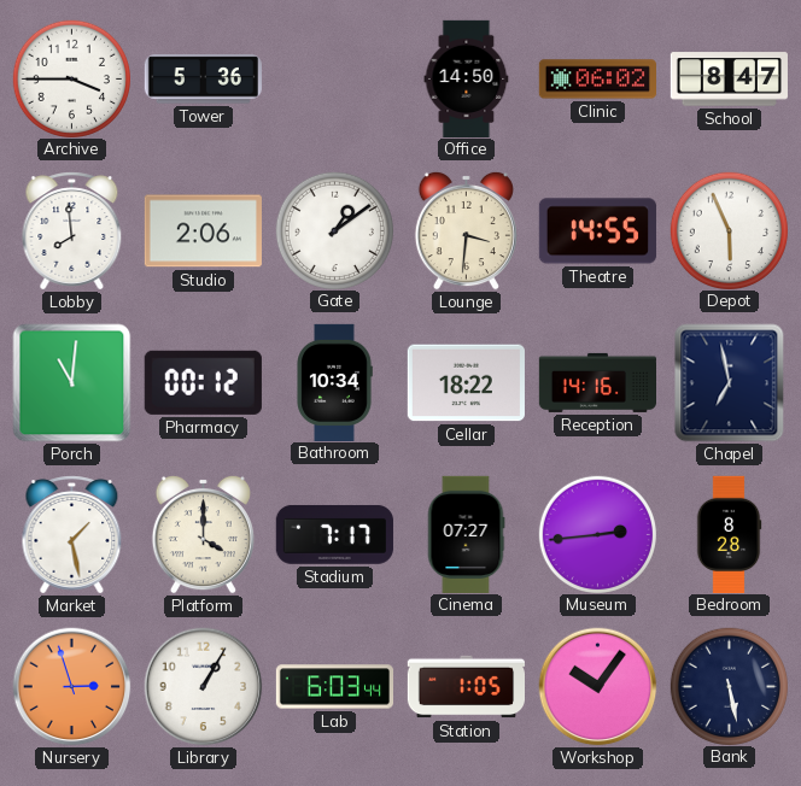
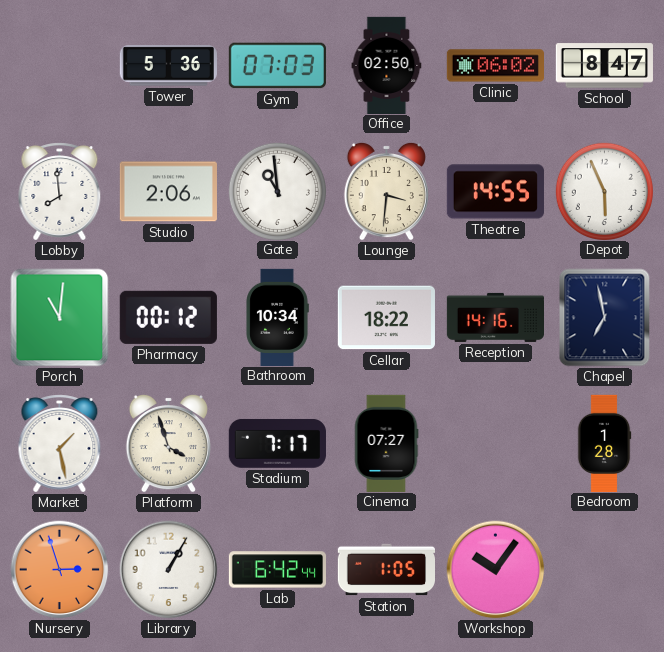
Archive: 3:45 -> none
Gym: none -> 07:03
Office: 14:50 -> 02:50
Gate: 1:09 -> 10:59
Platform: 4:00 -> 3:57
Museum: 2:44 -> none
Bedroom: 8:28 -> 1:28
Lab: 6:03 -> 6:42
Bank: 5:28 -> none
